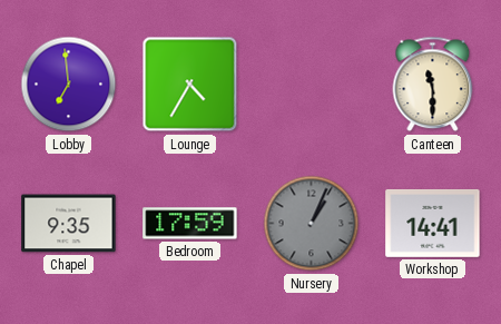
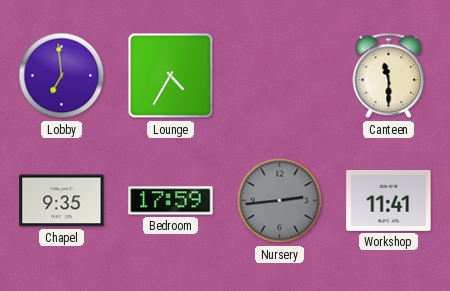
Nursery: 1:04 -> 2:44
Workshop: 14:41 -> 11:41
